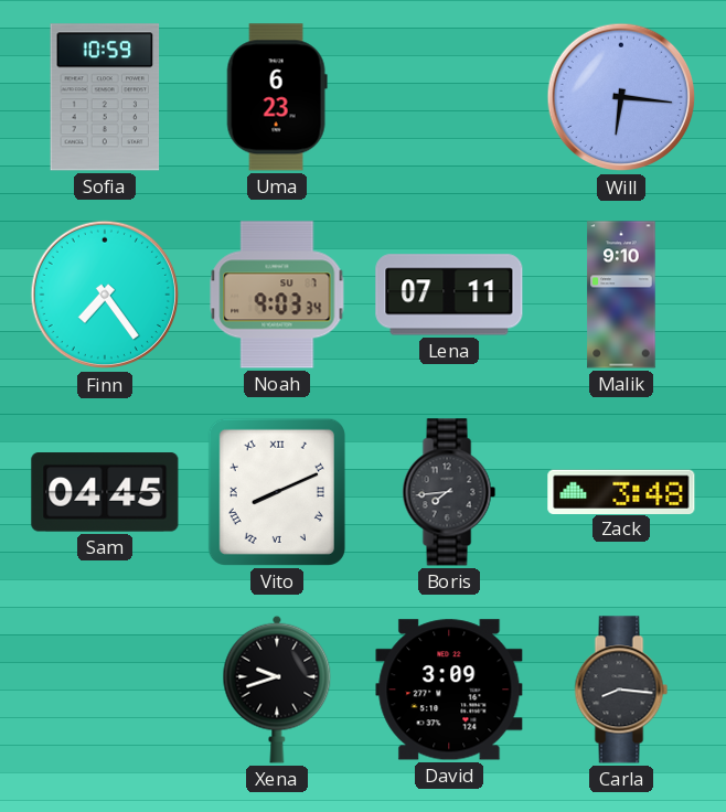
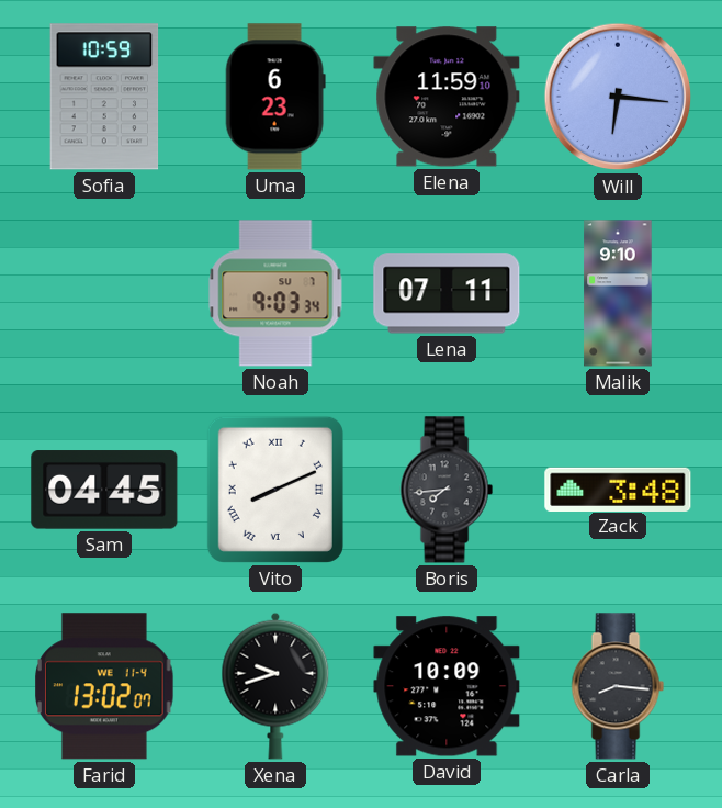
Elena: none -> 11:59
Finn: 7:24 -> none
Farid: none -> 13:02
David: 3:09 -> 10:09
